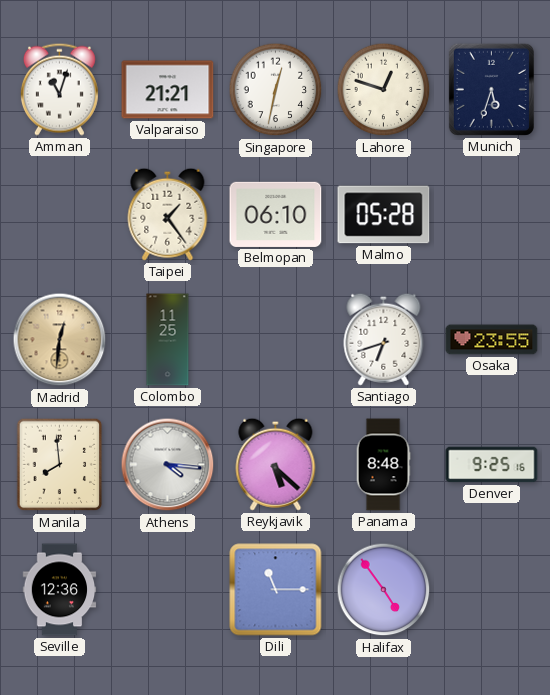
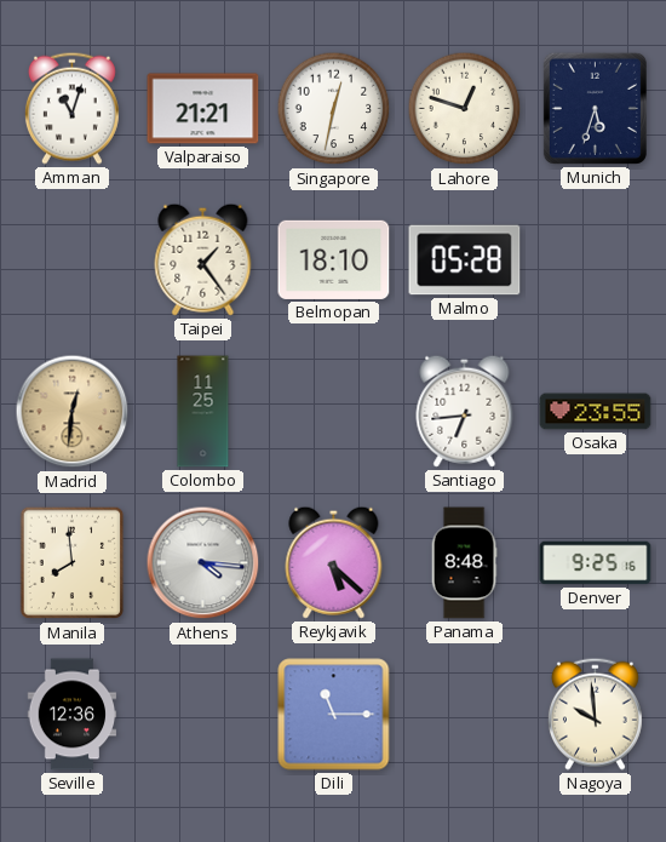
Belmopan: 06:10 -> 18:10
Santiago: 6:42 -> 6:44
Halifax: 4:54 -> none
Nagoya: none -> 9:59
